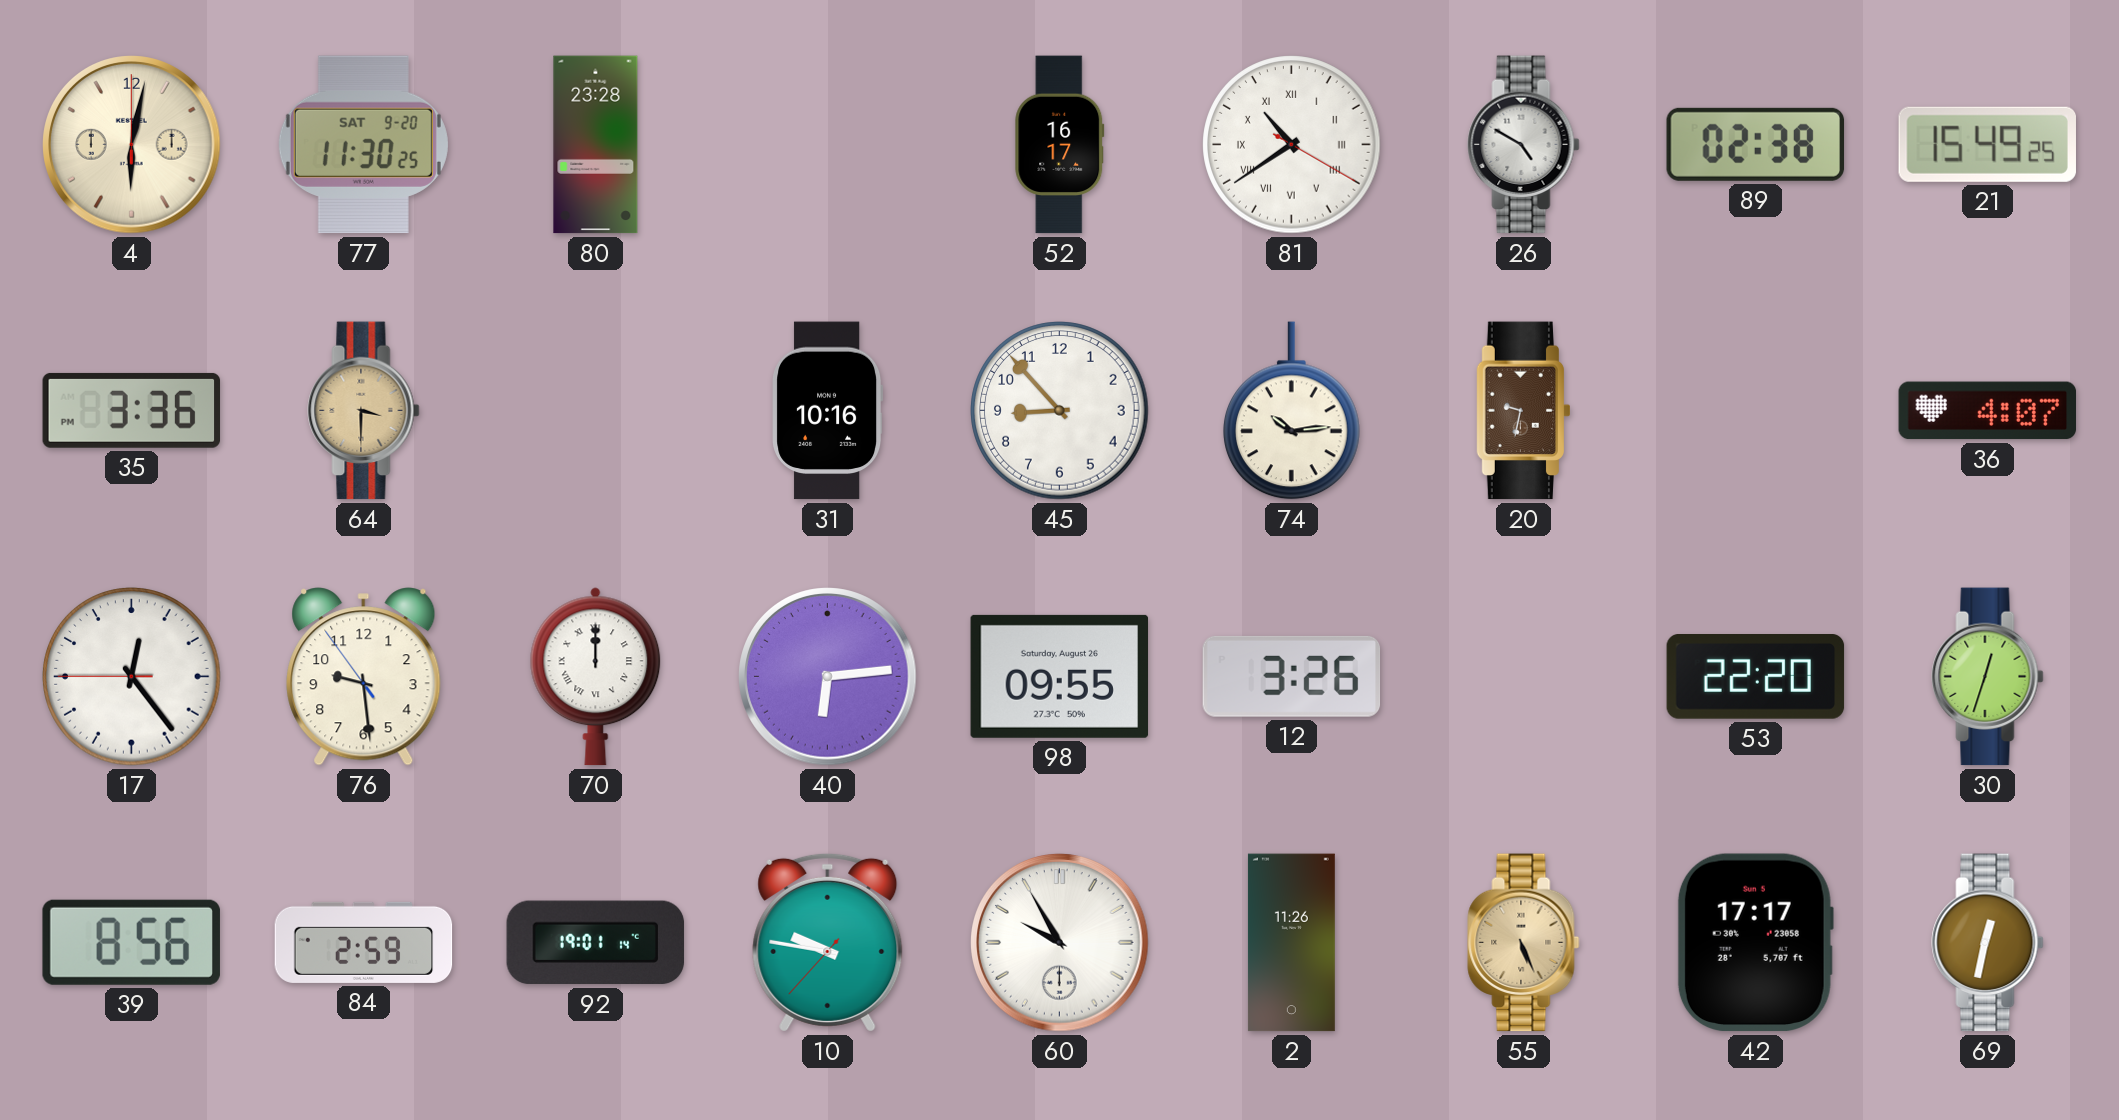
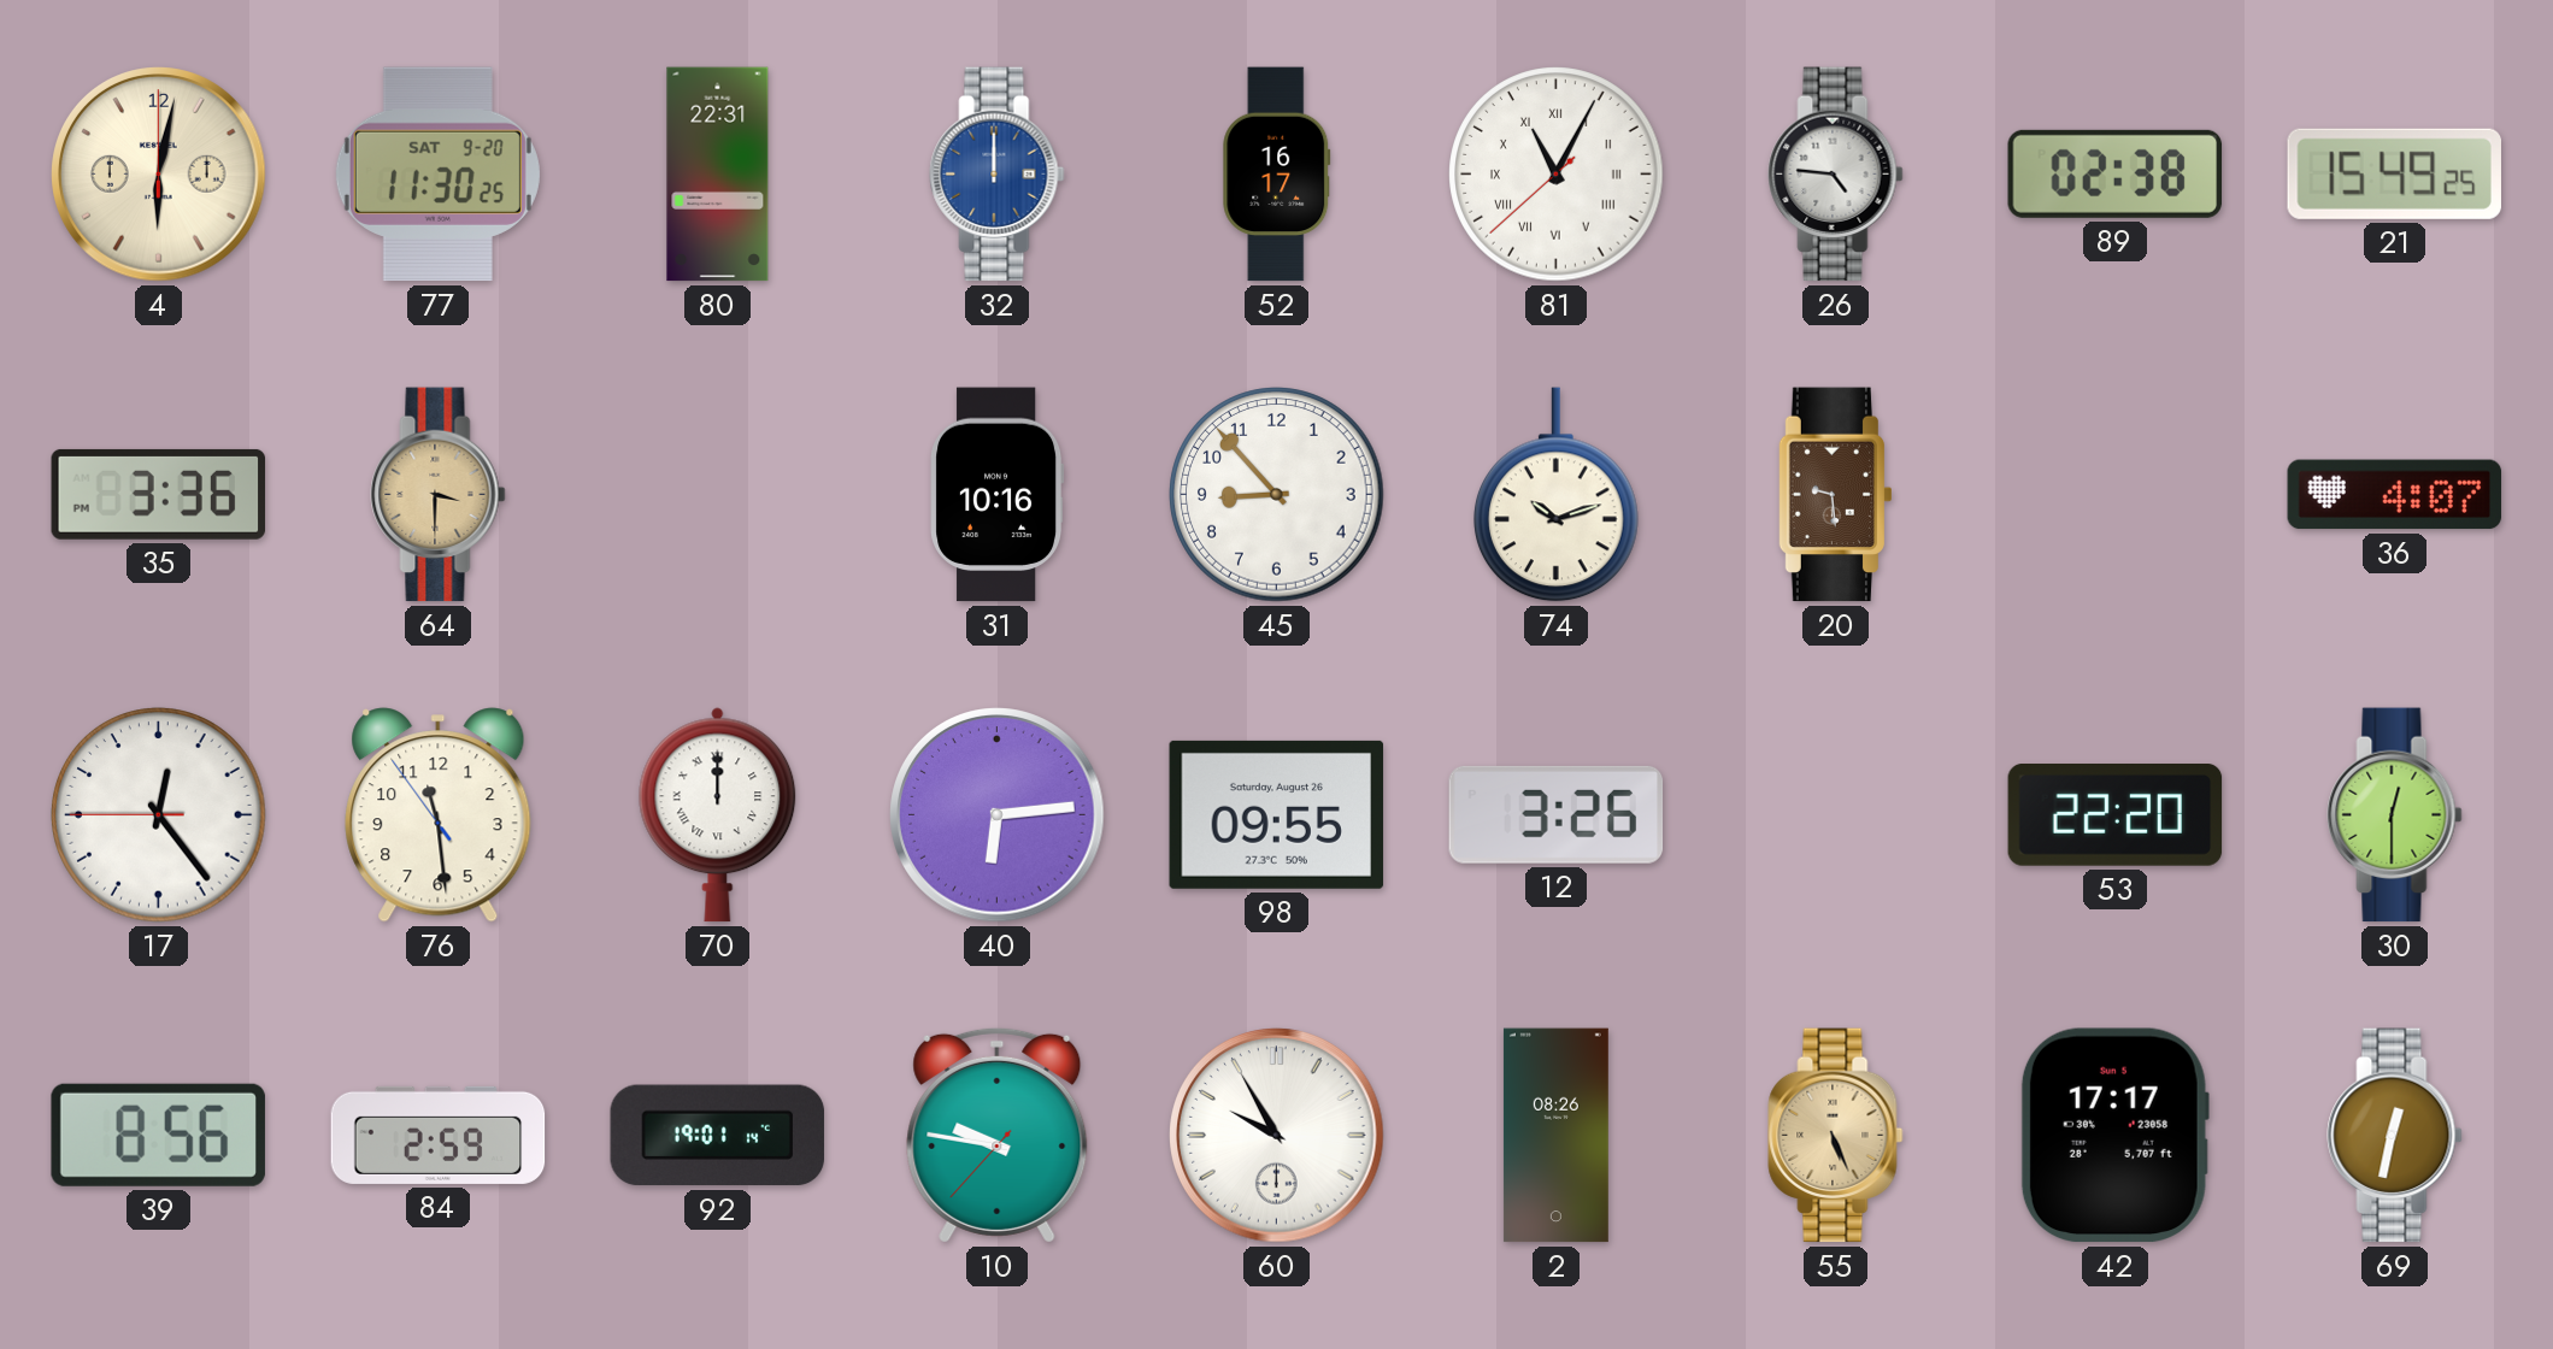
80: 23:28 -> 22:31
32: none -> 12:00
81: 10:39 -> 11:04
26: 4:50 -> 4:46
74: 10:14 -> 10:12
20: 9:32 -> 9:29
76: 9:28 -> 11:28
30: 12:33 -> 12:30
2: 11:26 -> 08:26
